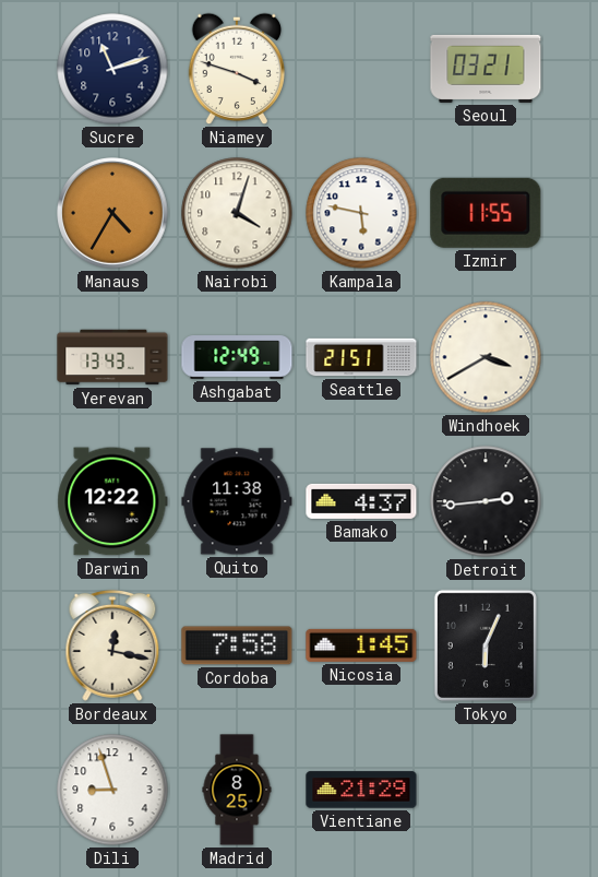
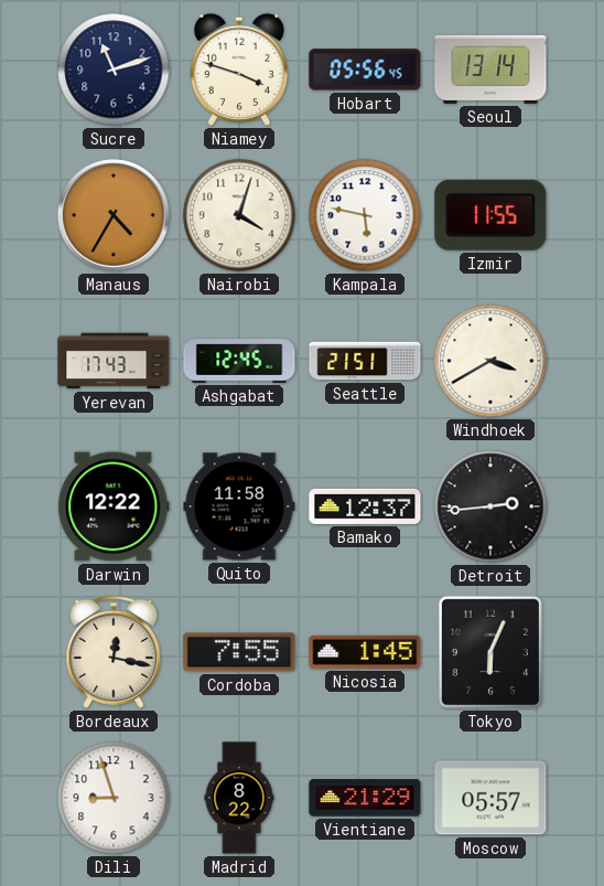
Hobart: none -> 05:56
Seoul: 03:21 -> 13:14
Yerevan: 13:43 -> 17:43
Ashgabat: 12:49 -> 12:45
Quito: 11:38 -> 11:58
Bamako: 4:37 -> 12:37
Cordoba: 7:58 -> 7:55
Madrid: 8:25 -> 8:22
Moscow: none -> 05:57
